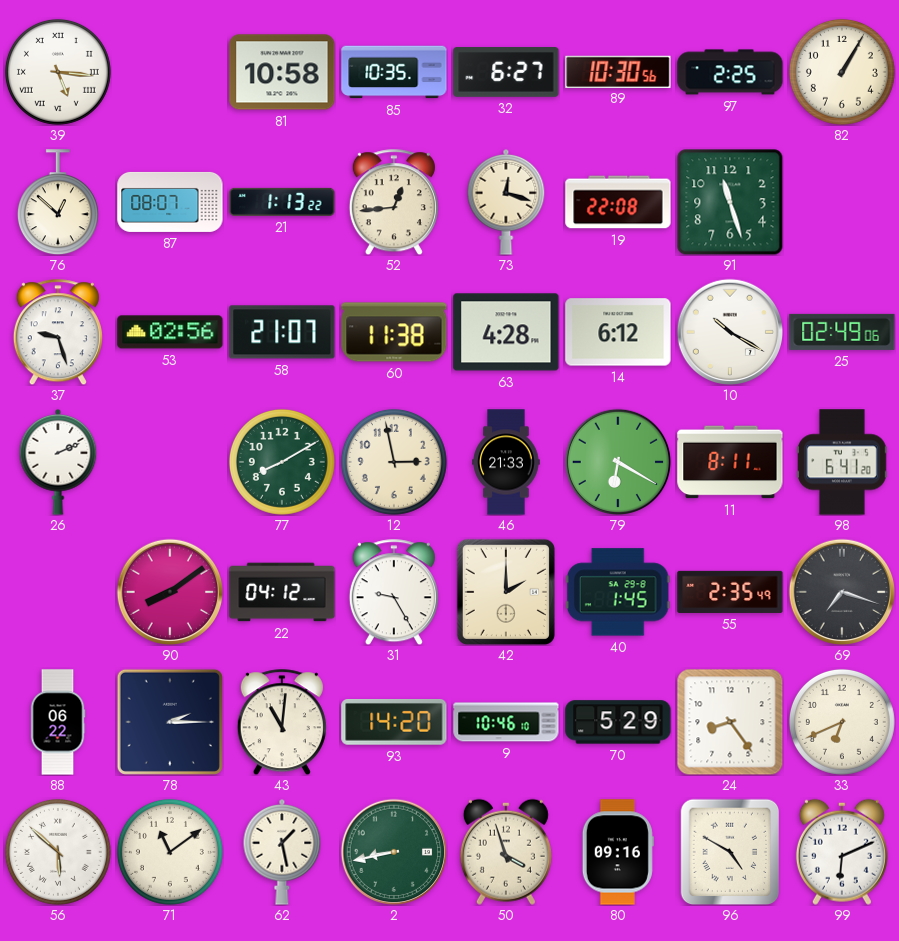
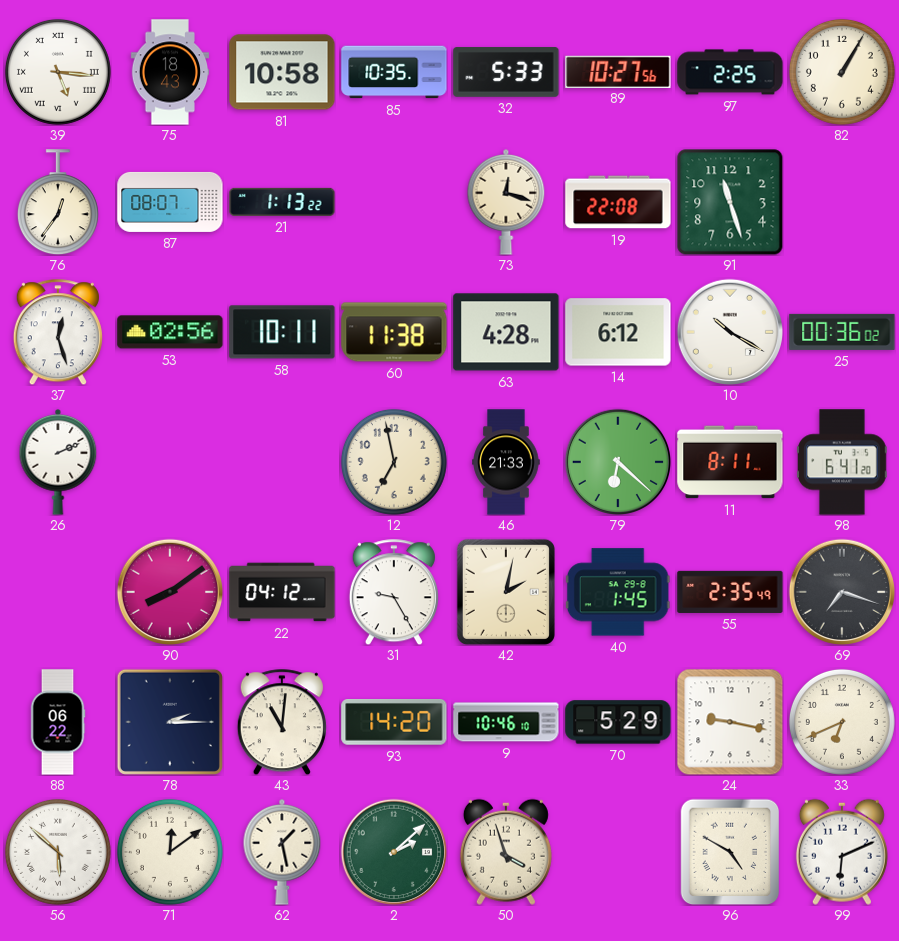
75: none -> 18:43
32: 6:27 -> 5:33
89: 10:30 -> 10:27
76: 12:52 -> 12:36
52: 12:44 -> none
37: 9:27 -> 12:27
58: 21:07 -> 10:11
25: 02:49 -> 00:36
77: 8:10 -> none
12: 2:58 -> 6:58
79: 6:20 -> 6:22
42: 2:00 -> 2:02
24: 8:24 -> 9:17
71: 11:09 -> 12:09
2: 8:43 -> 2:08
80: 09:16 -> none
